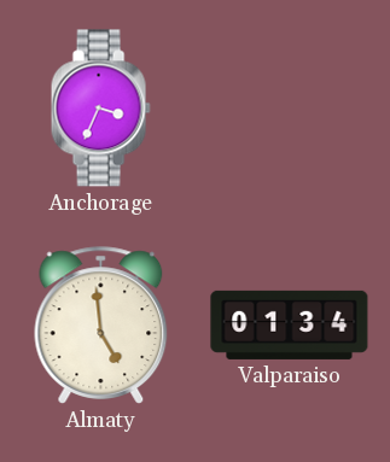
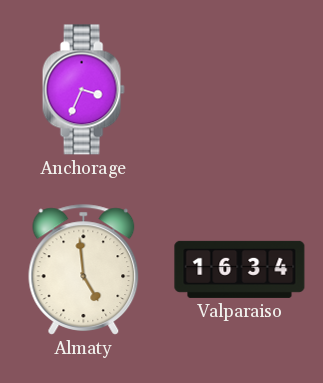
Valparaiso: 01:34 -> 16:34
